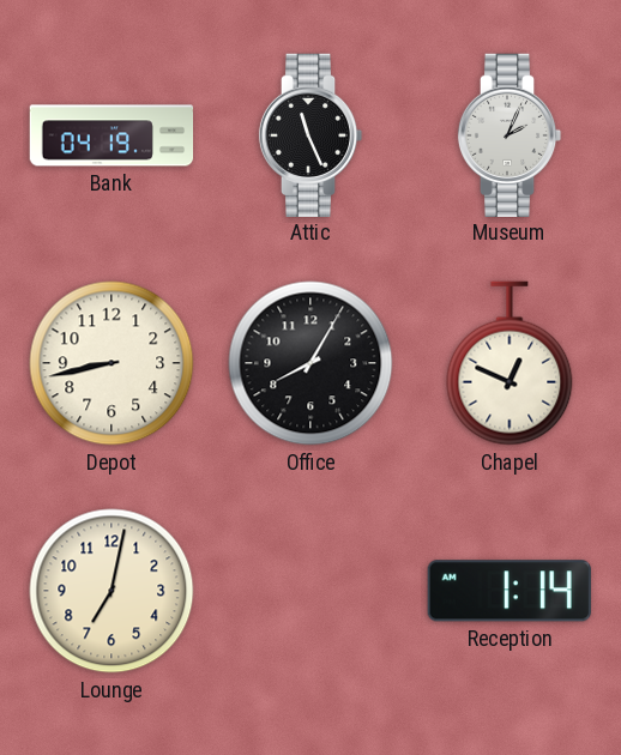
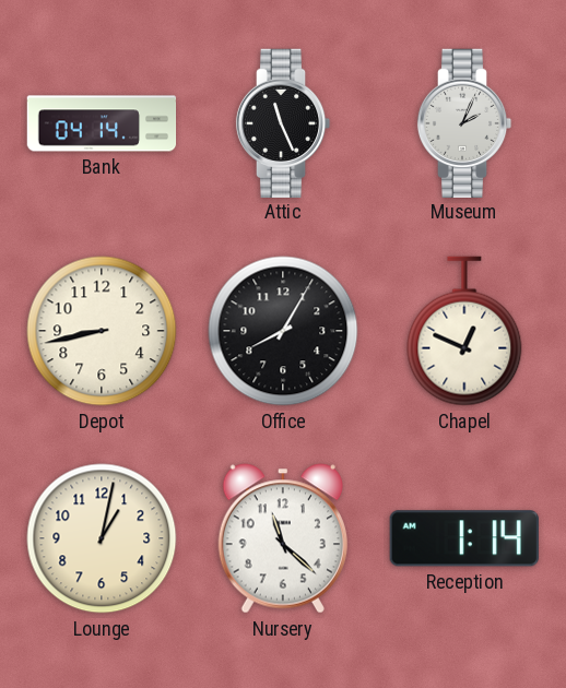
Bank: 04:19 -> 04:14
Lounge: 7:02 -> 1:02
Nursery: none -> 11:22
